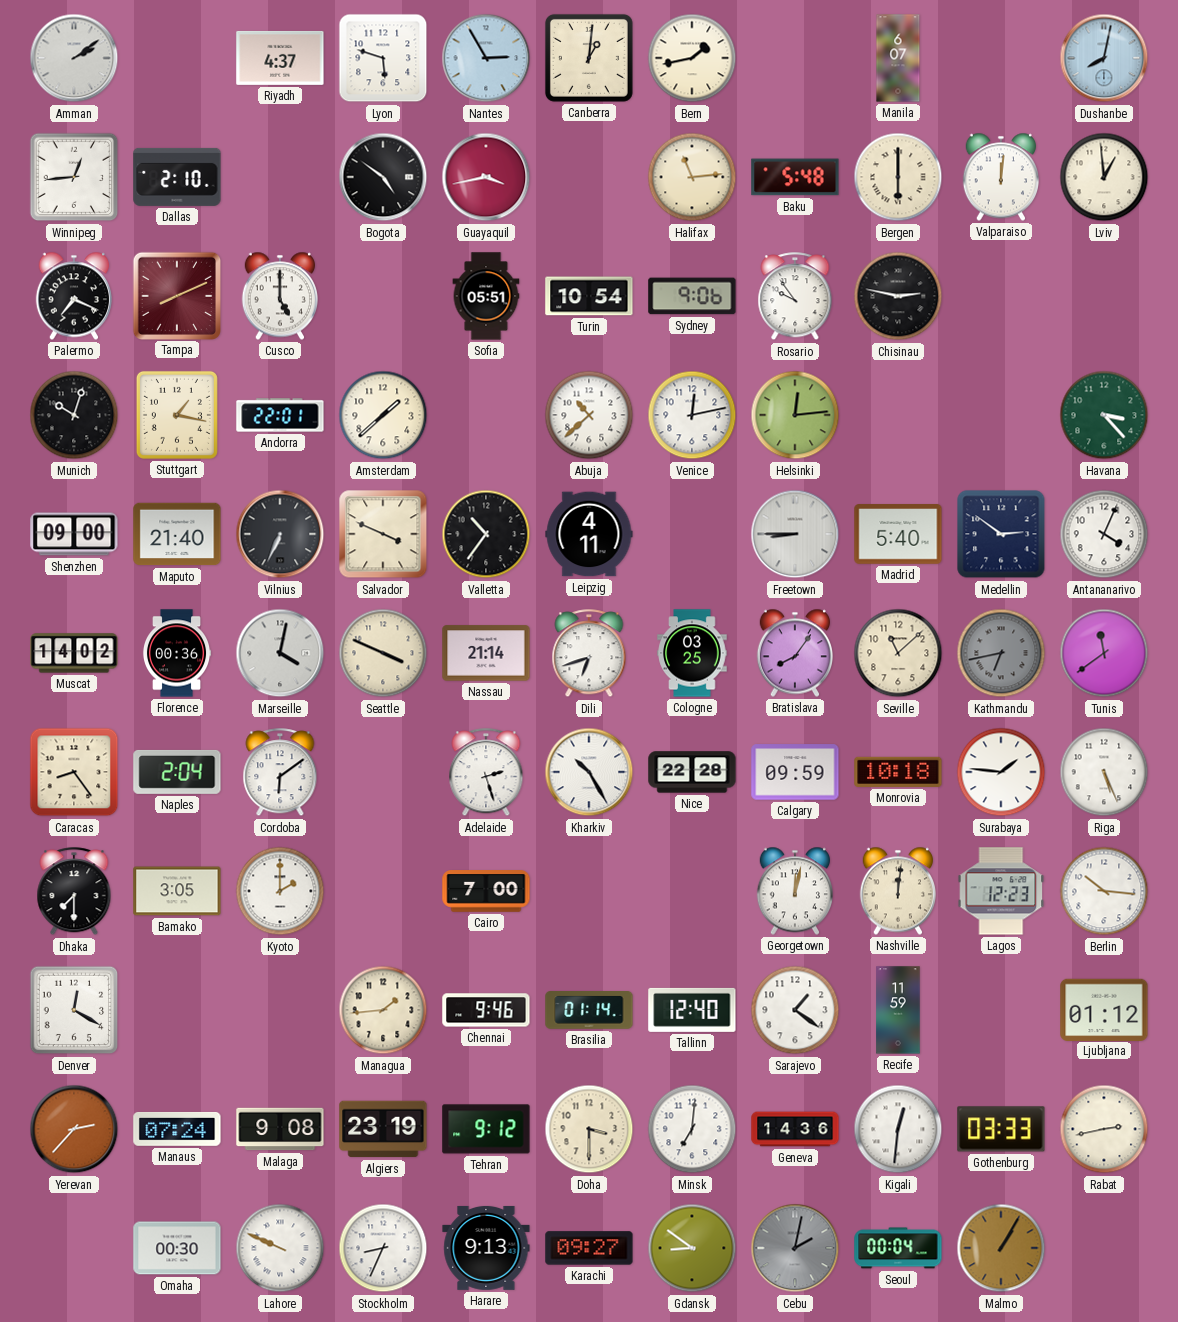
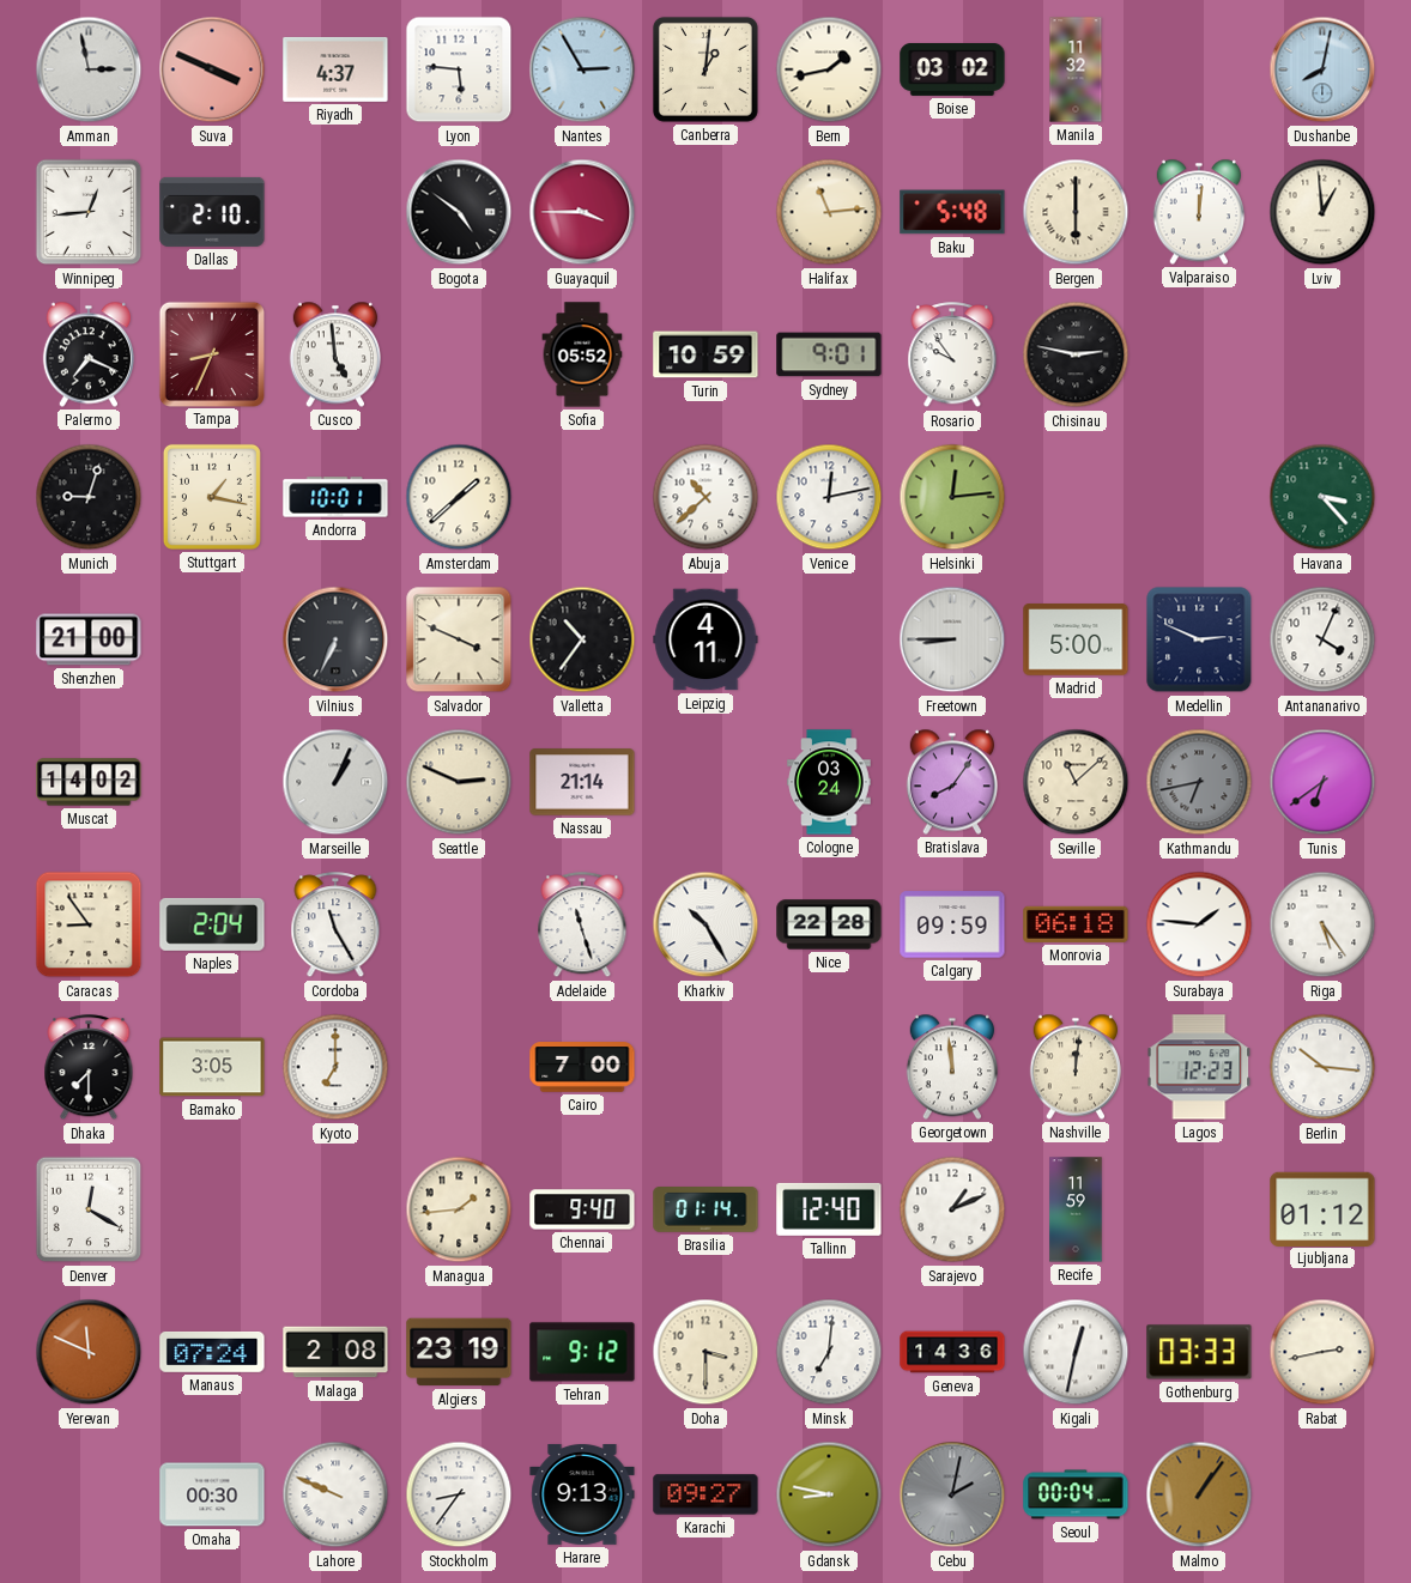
Amman: 2:09 -> 2:58
Suva: none -> 3:49
Lyon: 5:48 -> 5:46
Boise: none -> 03:02
Manila: 6:07 -> 11:32
Guayaquil: 3:43 -> 3:45
Tampa: 8:11 -> 8:34
Cusco: 5:00 -> 4:59
Sofia: 05:51 -> 05:52
Turin: 10:54 -> 10:59
Sydney: 9:06 -> 9:01
Munich: 10:03 -> 9:03
Andorra: 22:01 -> 10:01
Shenzhen: 09:00 -> 21:00
Maputo: 21:40 -> none
Madrid: 5:40 -> 5:00
Medellin: 2:51 -> 2:49
Florence: 00:36 -> none
Marseille: 4:02 -> 1:04
Seattle: 3:49 -> 2:49
Dili: 6:42 -> none
Cologne: 03:25 -> 03:24
Tunis: 11:39 -> 6:39
Caracas: 8:24 -> 8:54
Cordoba: 6:09 -> 11:25
Adelaide: 2:27 -> 11:27
Monrovia: 10:18 -> 06:18
Riga: 5:26 -> 5:24
Kyoto: 2:00 -> 7:00
Georgetown: 12:02 -> 11:59
Chennai: 9:46 -> 9:40
Sarajevo: 1:21 -> 1:11
Yerevan: 2:37 -> 11:49
Malaga: 9:08 -> 2:08
Kigali: 12:31 -> 12:32
Stockholm: 8:34 -> 8:36
Gdansk: 8:51 -> 8:47
Malmo: 1:05 -> 1:06
